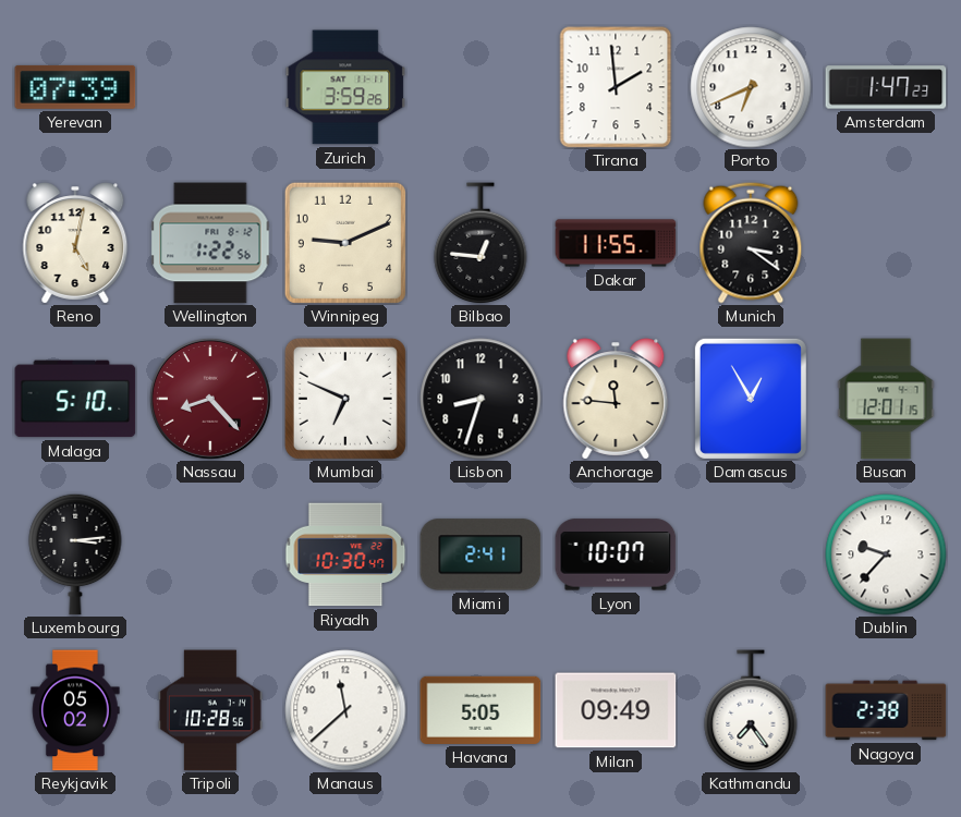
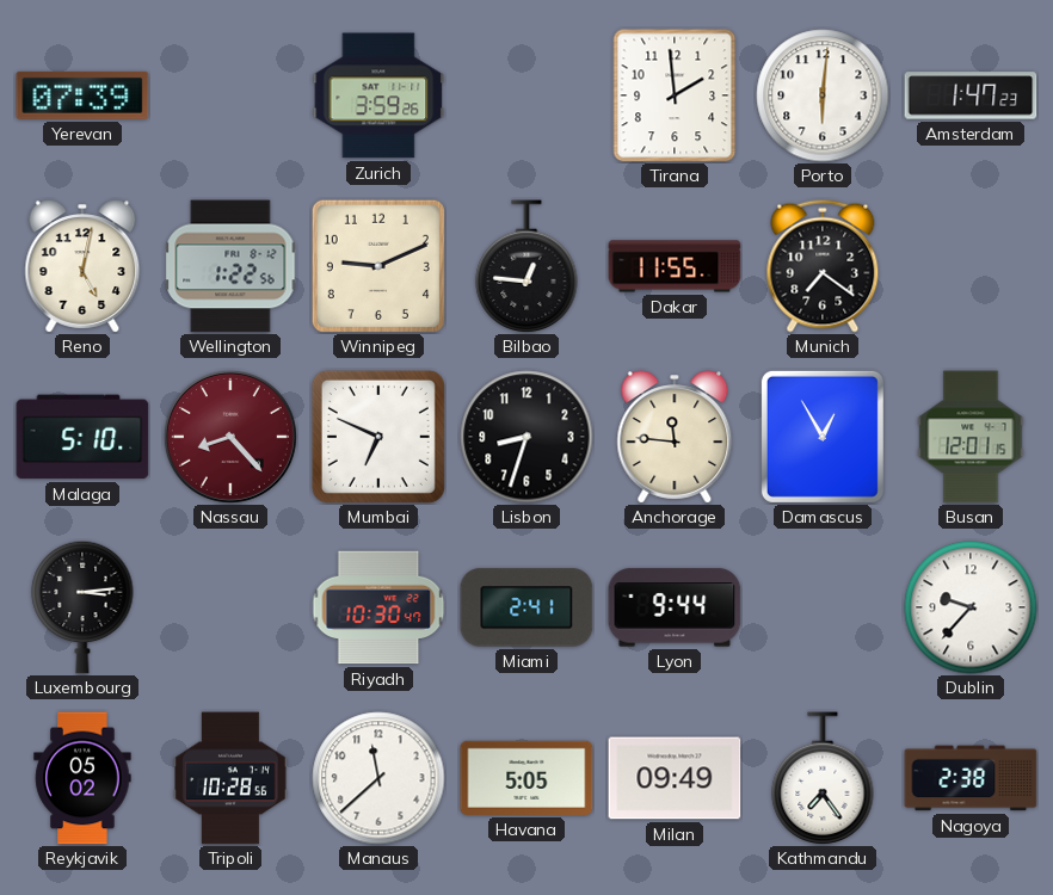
Porto: 6:41 -> 6:01
Munich: 3:21 -> 7:21
Lyon: 10:07 -> 9:44
